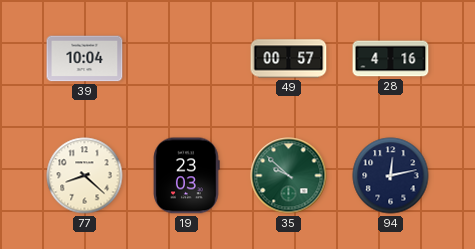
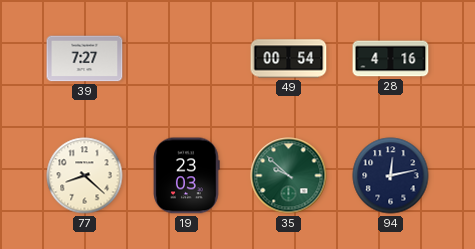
39: 10:04 -> 7:27
49: 00:57 -> 00:54
